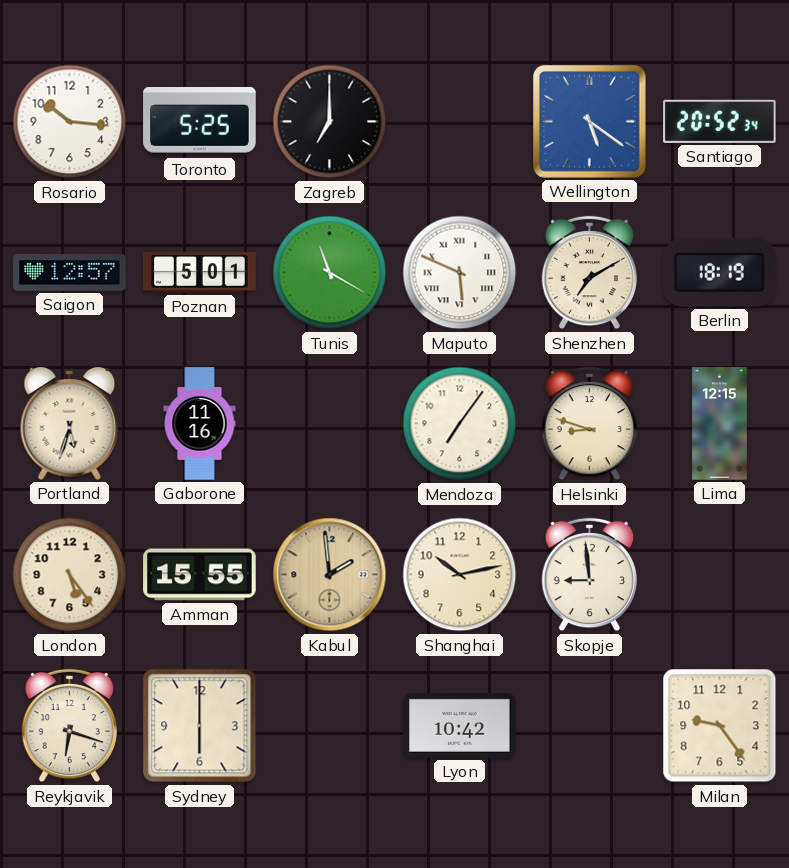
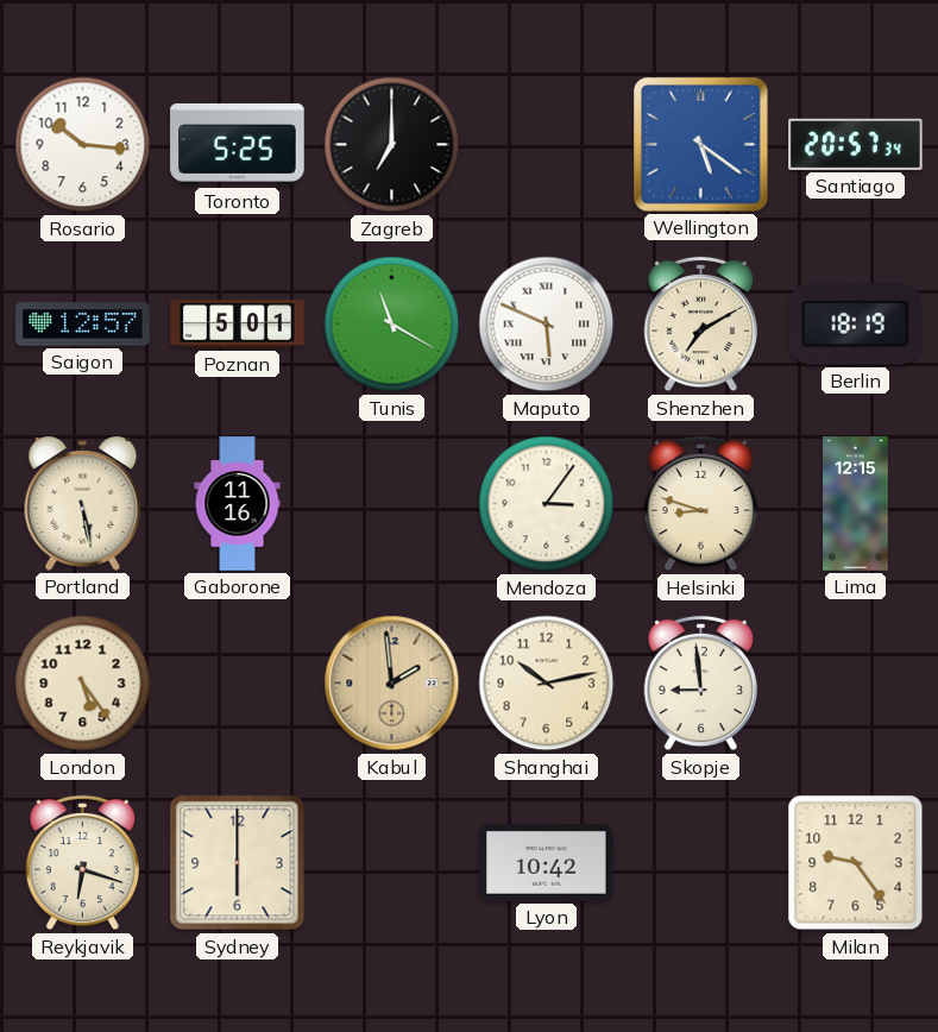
Santiago: 20:52 -> 20:57
Portland: 5:33 -> 5:28
Mendoza: 7:06 -> 3:06
Amman: 15:55 -> none
